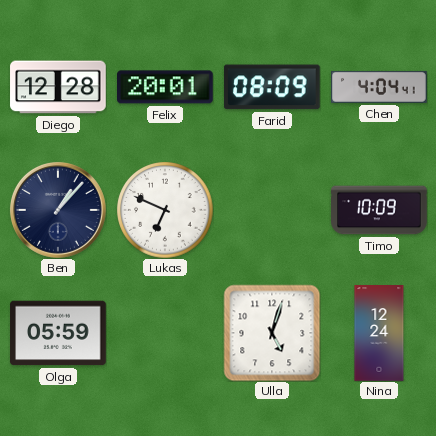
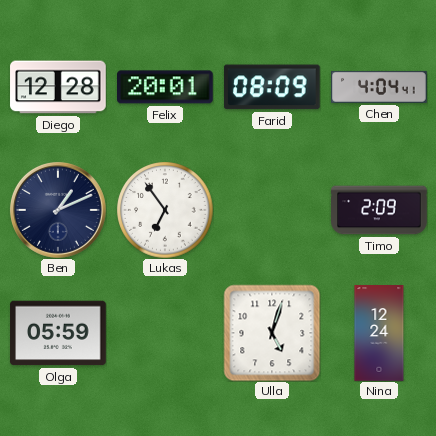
Ben: 1:07 -> 1:11
Lukas: 6:49 -> 6:54
Timo: 10:09 -> 2:09
